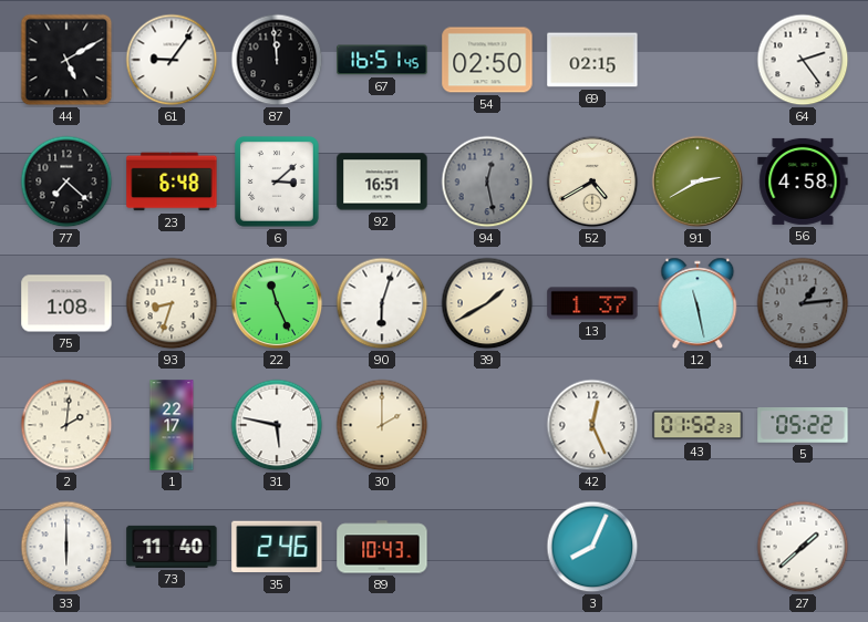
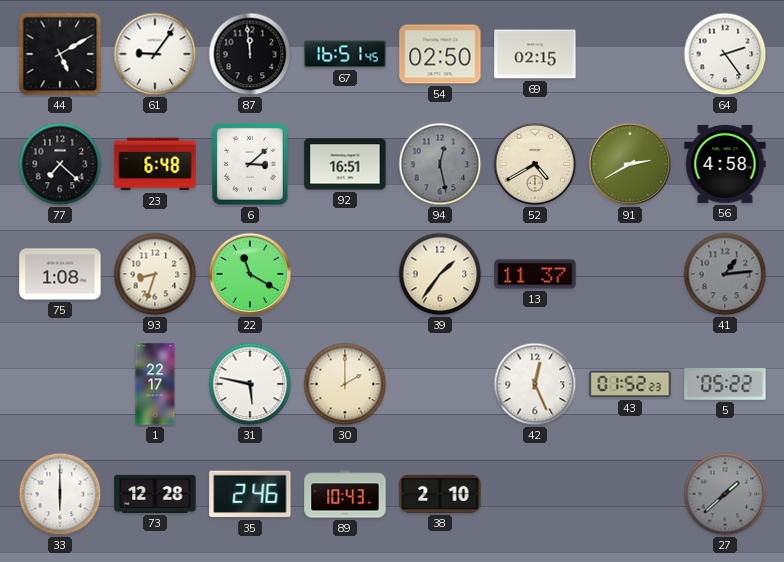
22: 11:26 -> 11:20
90: 6:03 -> none
39: 1:40 -> 1:36
13: 1:37 -> 11:37
12: 11:28 -> none
2: 2:01 -> none
73: 11:40 -> 12:28
38: none -> 2:10
3: 8:04 -> none
27 dial: white -> grey
